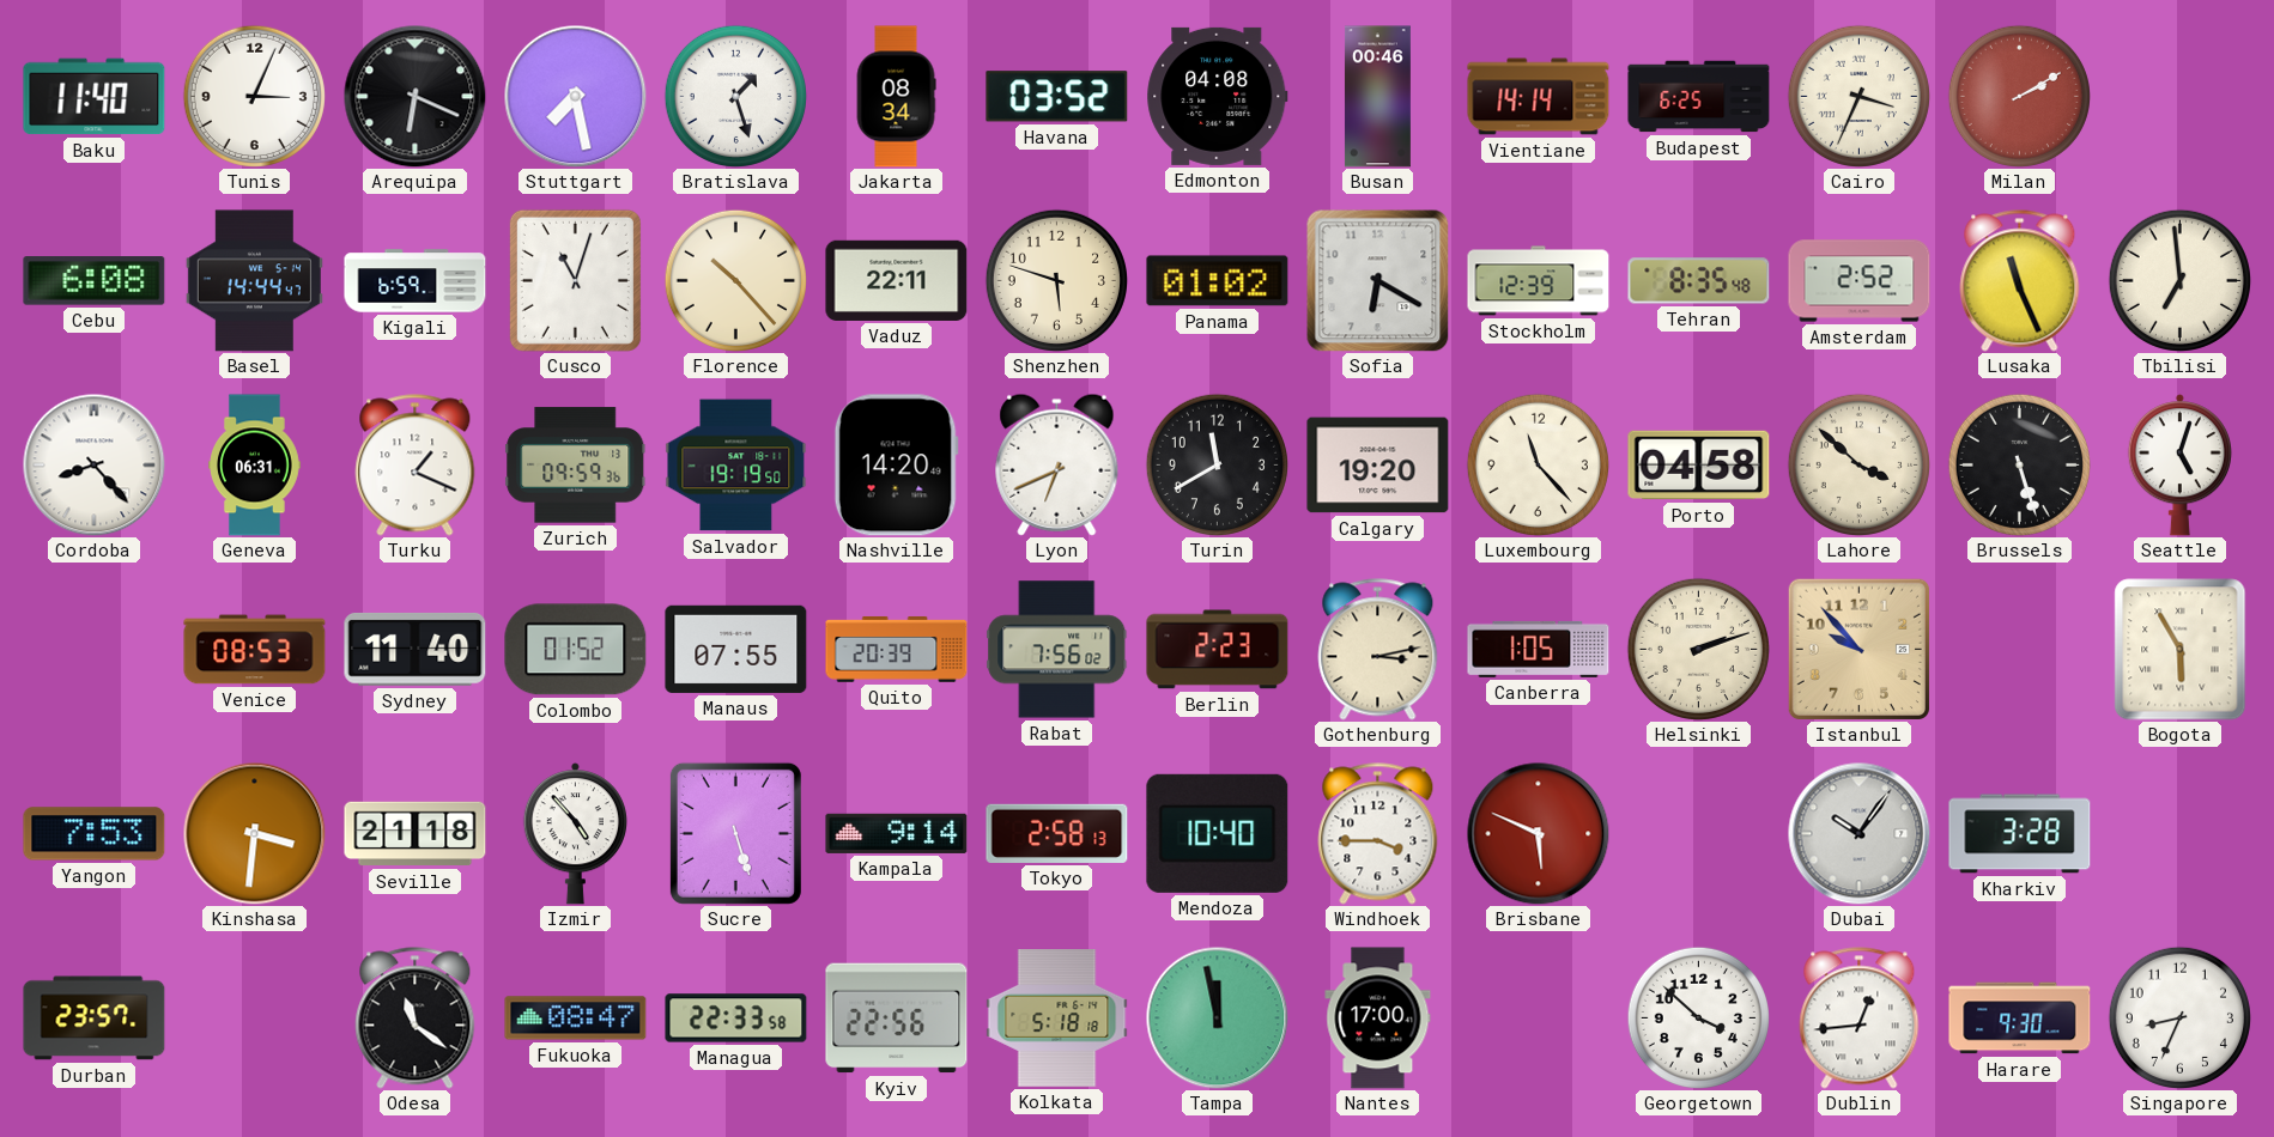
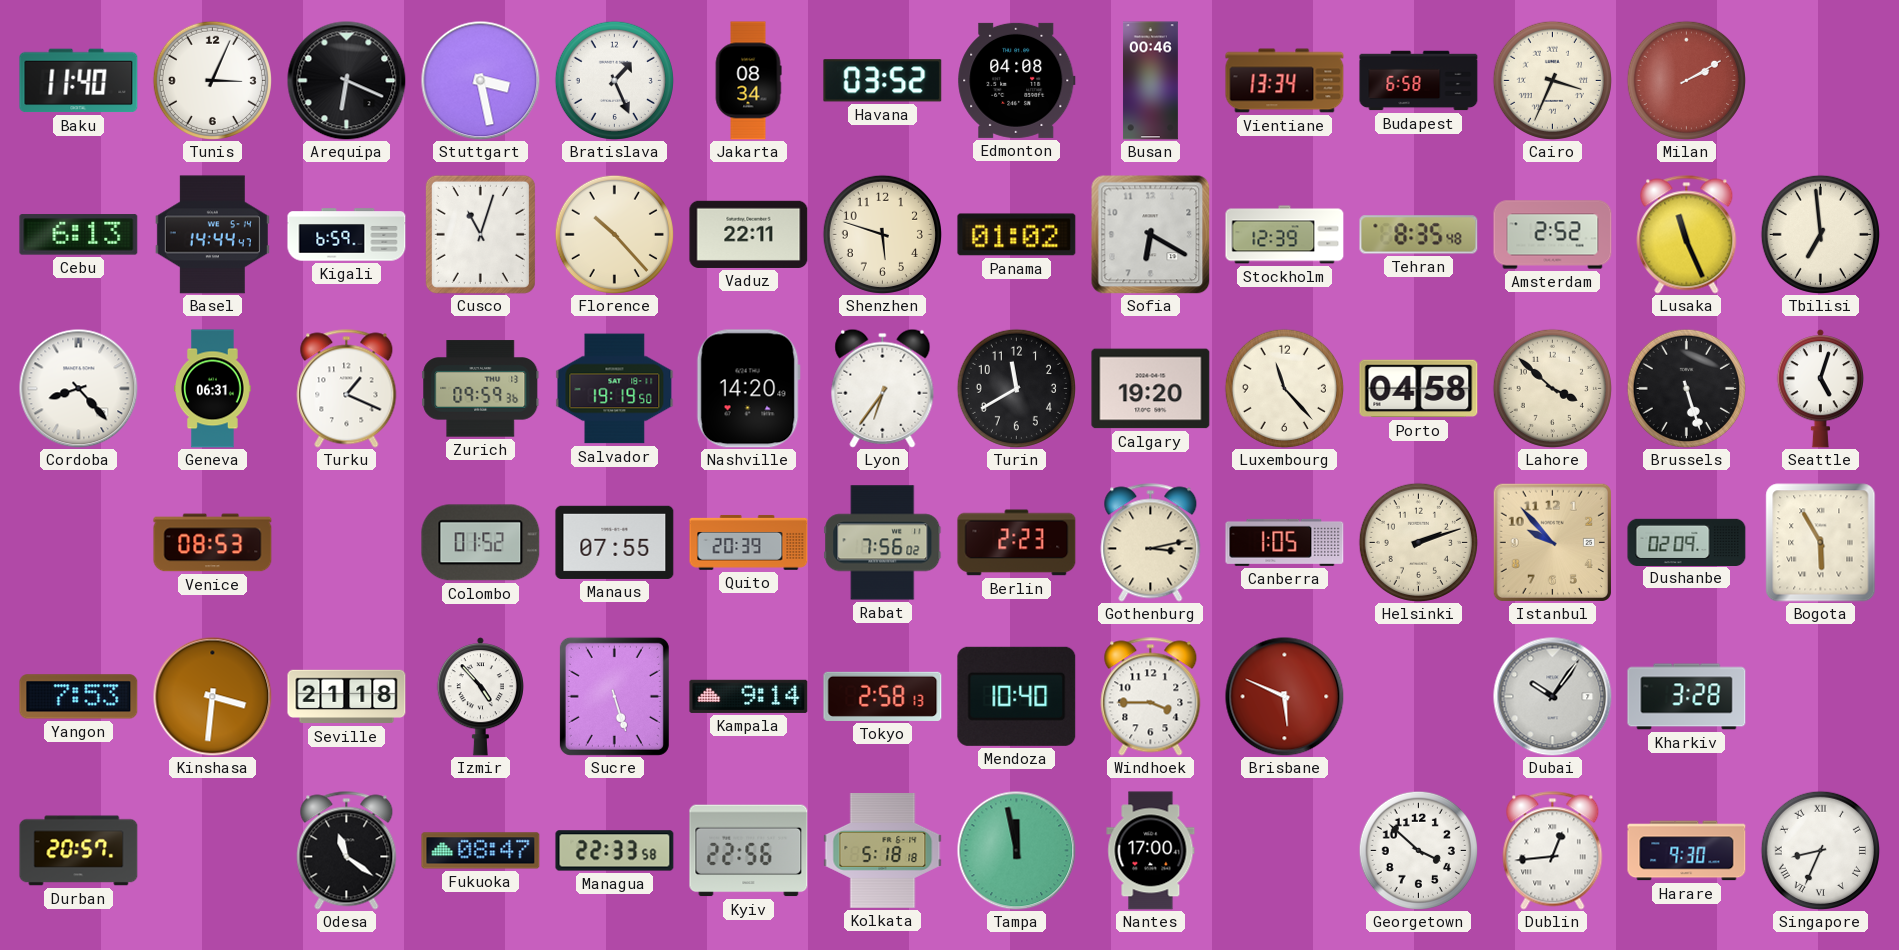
Stuttgart: 7:28 -> 3:28
Bratislava: 1:27 -> 1:26
Vientiane: 14:14 -> 13:34
Budapest: 6:25 -> 6:58
Cebu: 6:08 -> 6:13
Lyon: 6:41 -> 6:36
Sydney: 11:40 -> none
Dushanbe: none -> 02:09
Durban: 23:57 -> 20:57
Singapore numerals: Arabic -> Roman
